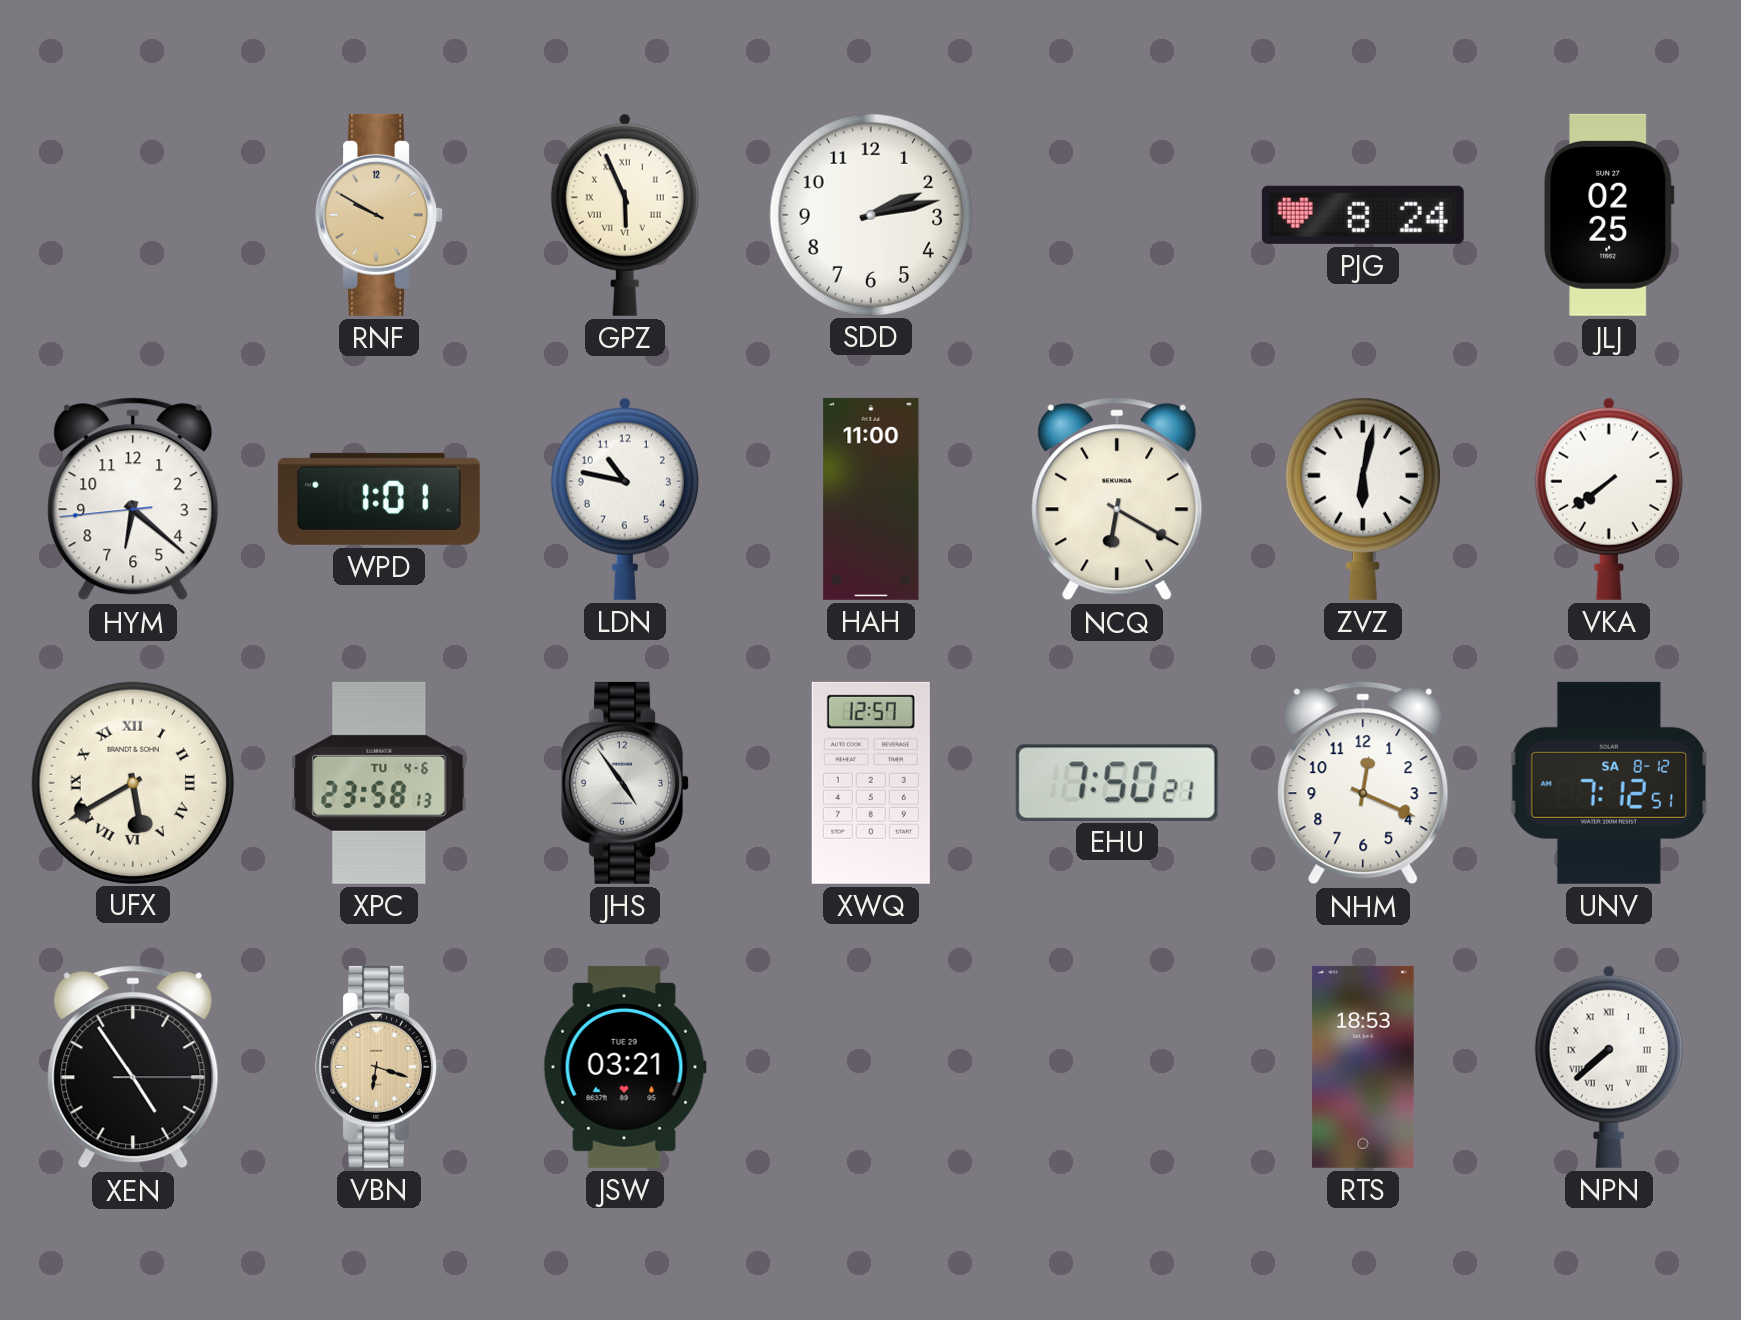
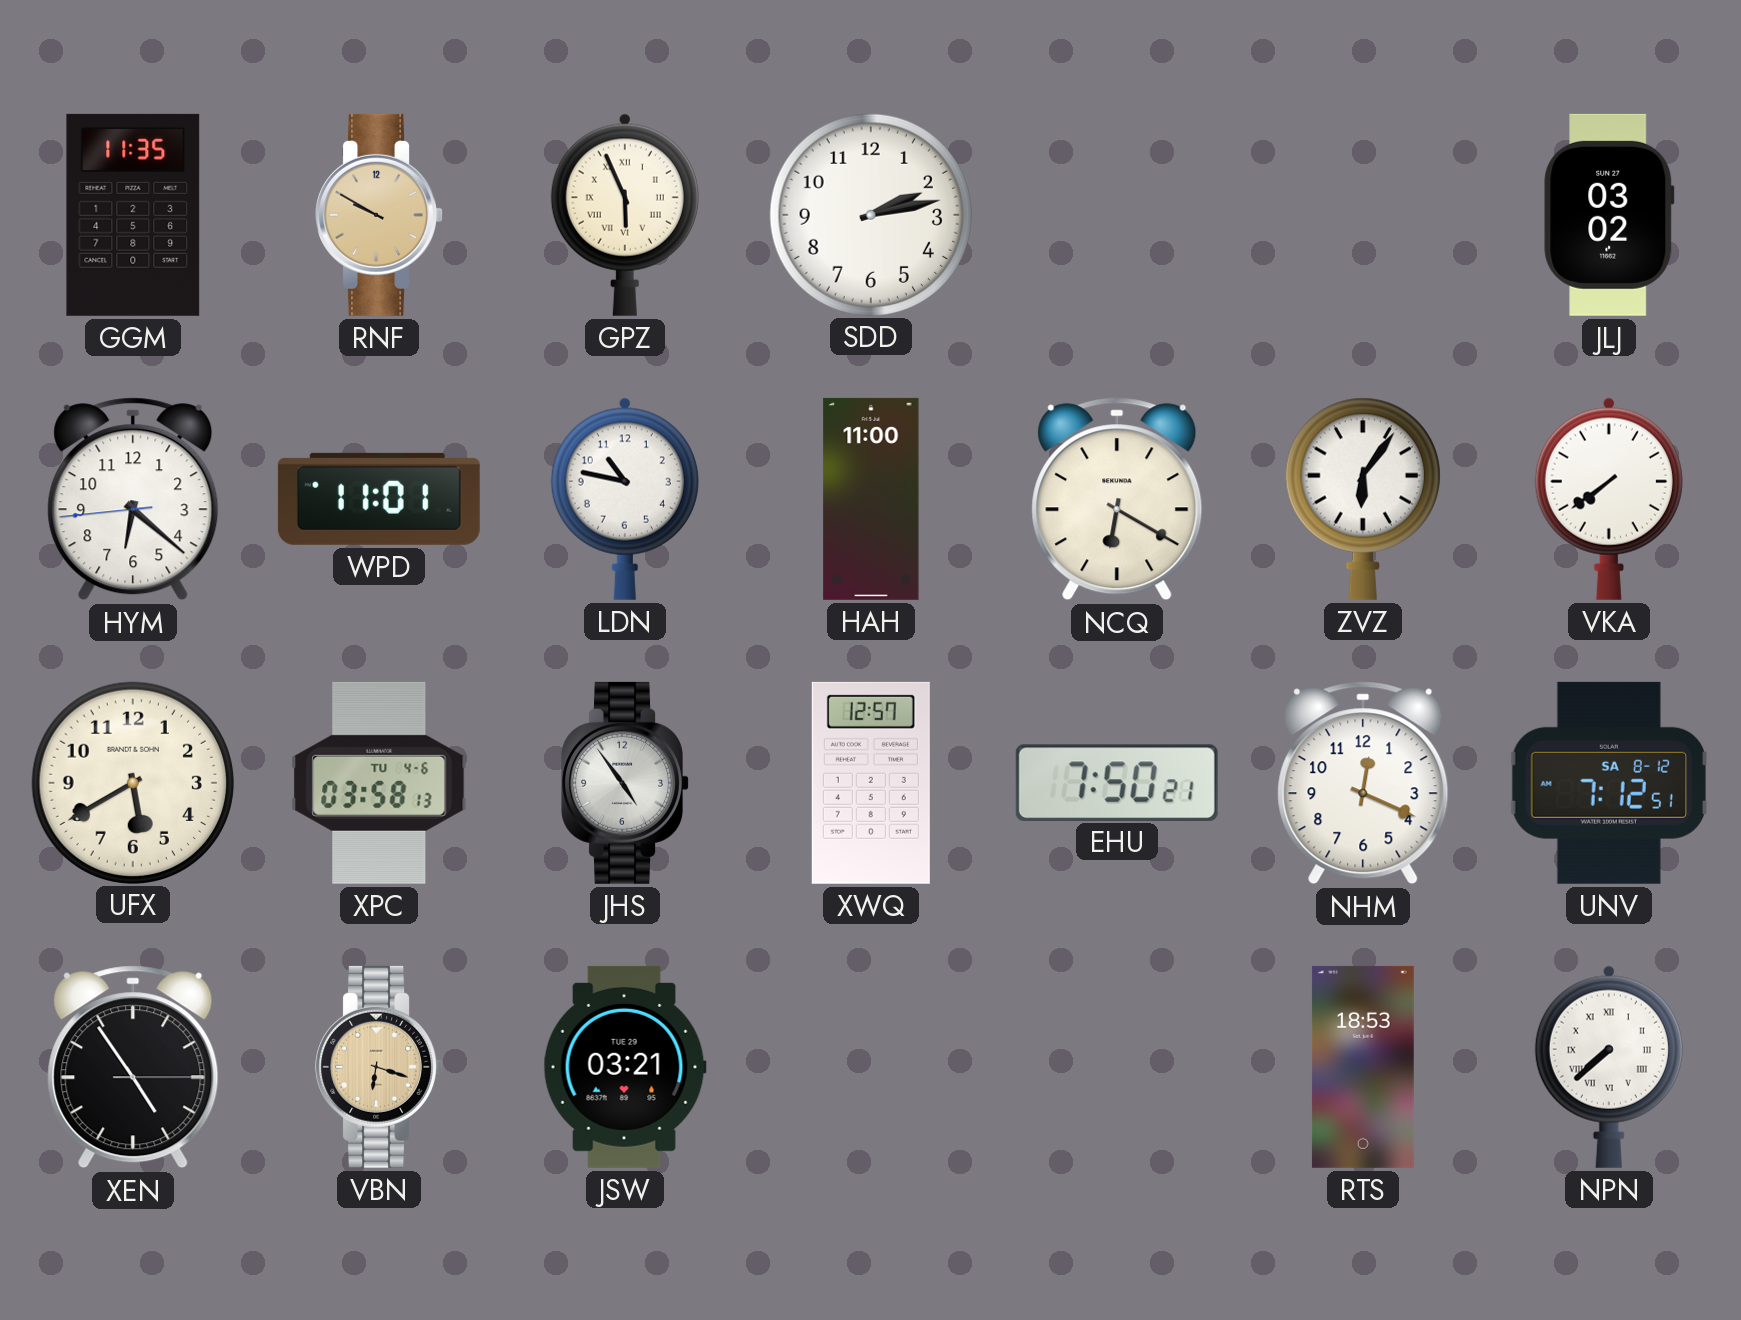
GGM: none -> 11:35
PJG: 8:24 -> none
JLJ: 02:25 -> 03:02
WPD: 1:01 -> 11:01
ZVZ: 6:02 -> 6:06
UFX numerals: Roman -> Arabic
XPC: 23:58 -> 03:58
